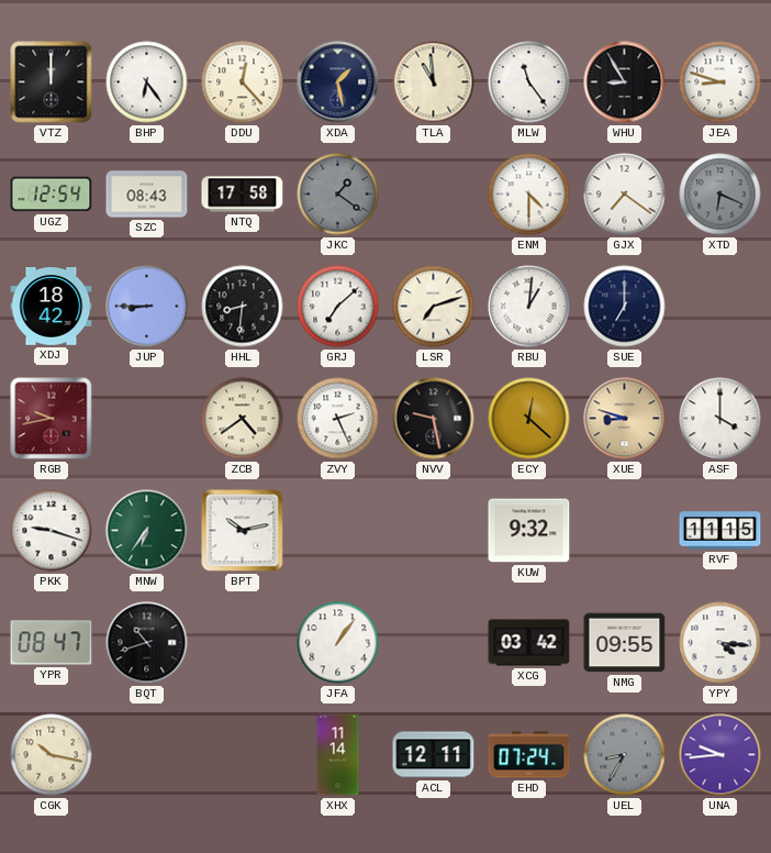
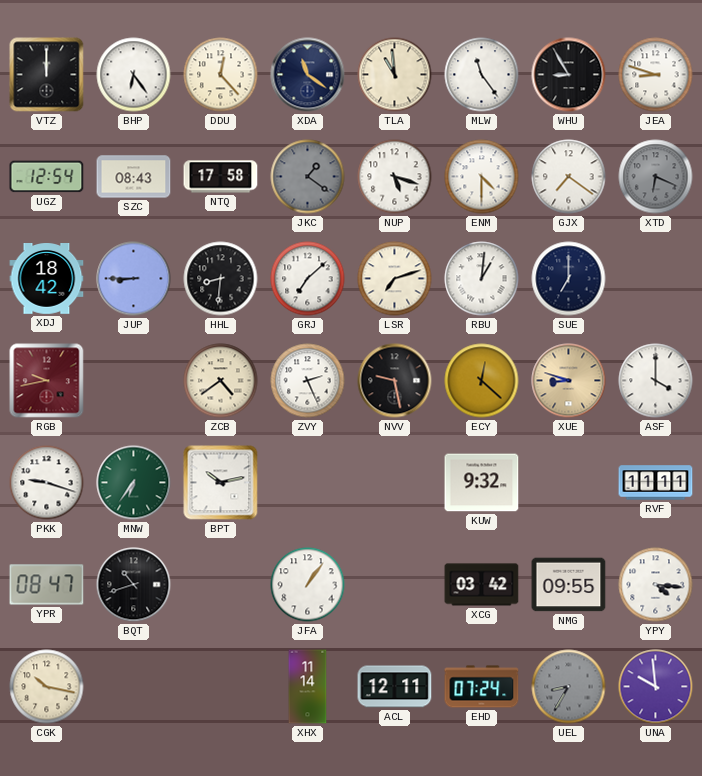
XDA: 1:28 -> 11:21
NUP: none -> 5:18
RVF: 11:15 -> 11:11
UNA: 9:44 -> 9:59
